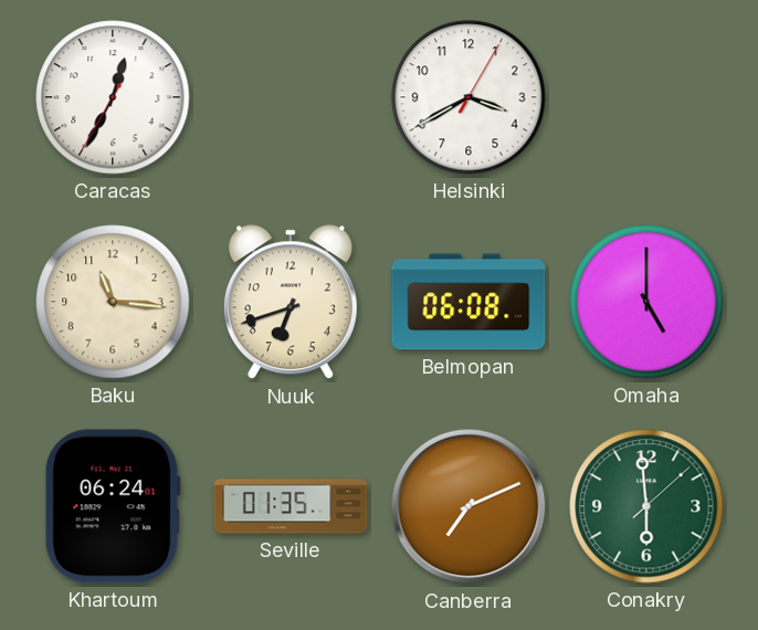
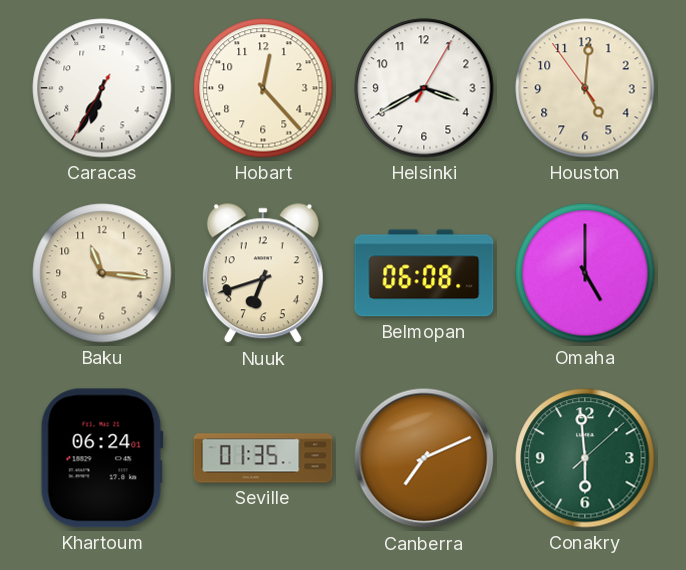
Caracas: 12:34 -> 6:34
Hobart: none -> 12:23
Houston: none -> 5:00
